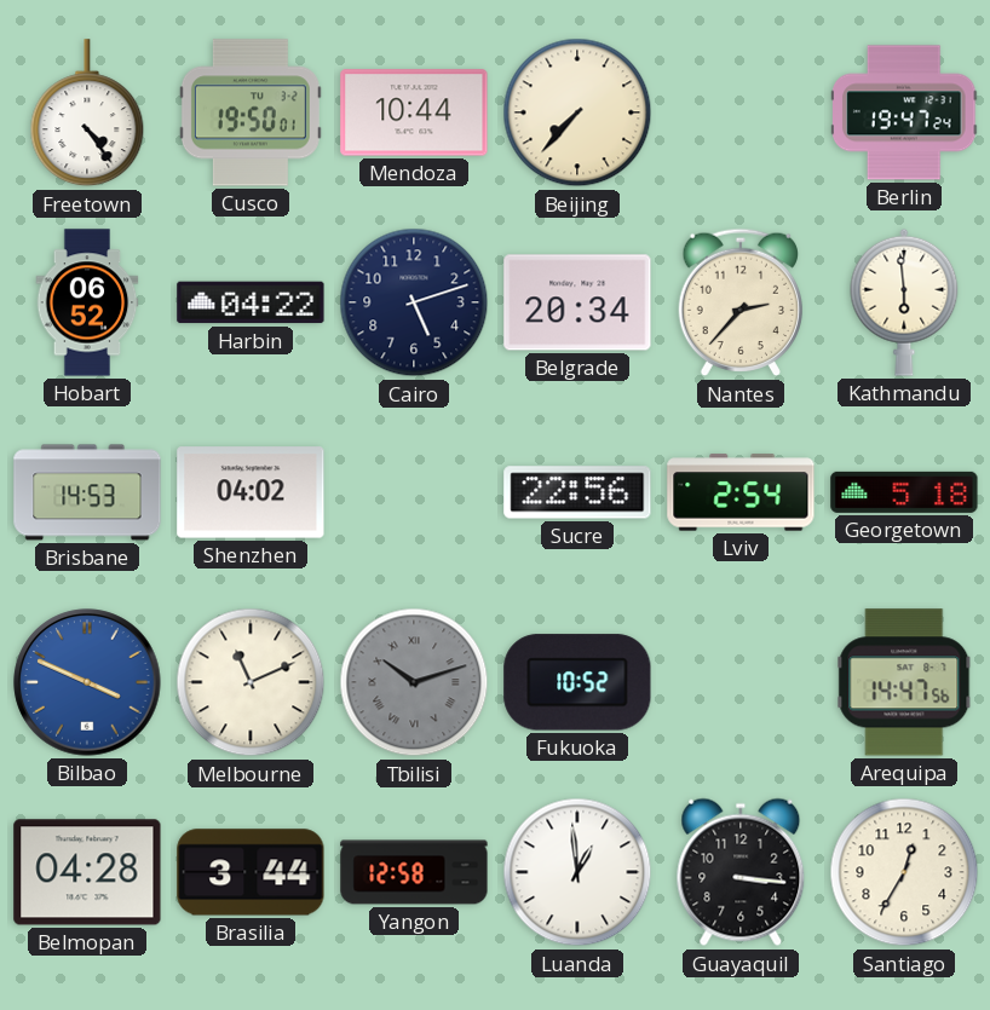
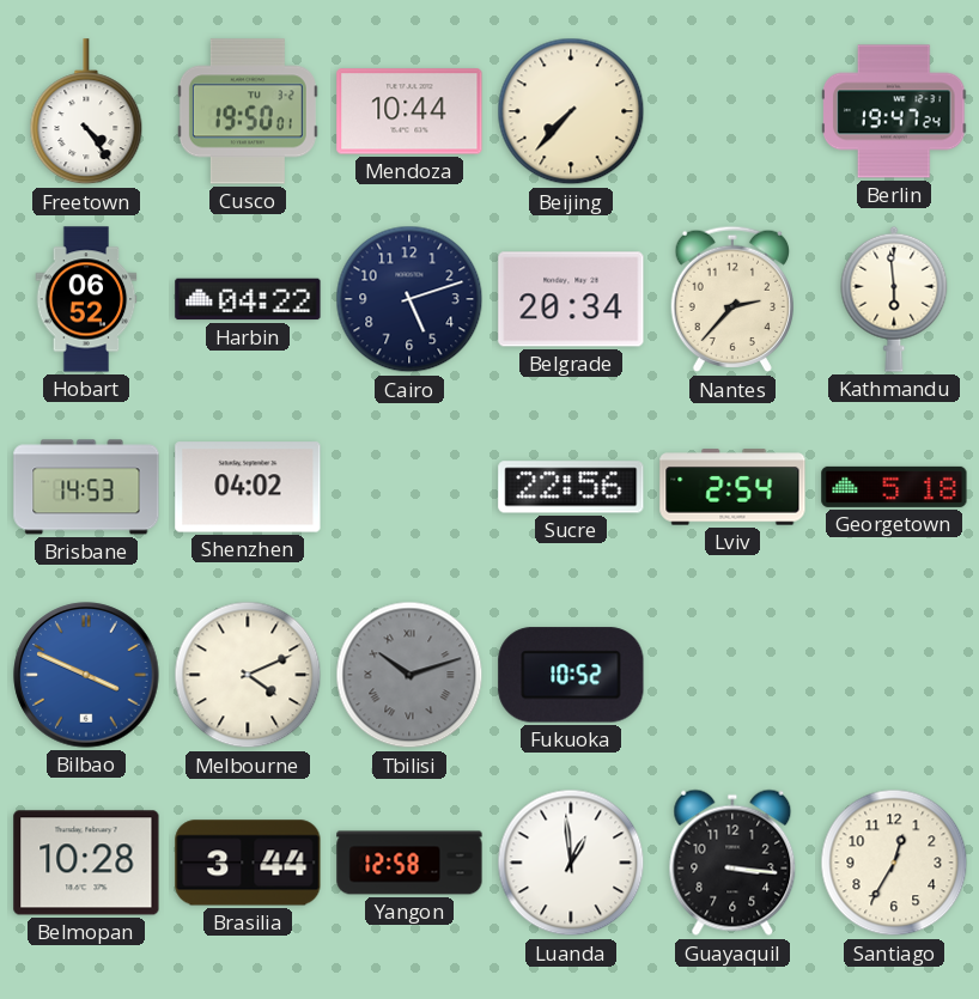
Melbourne: 11:11 -> 4:11
Arequipa: 14:47 -> none
Belmopan: 04:28 -> 10:28
